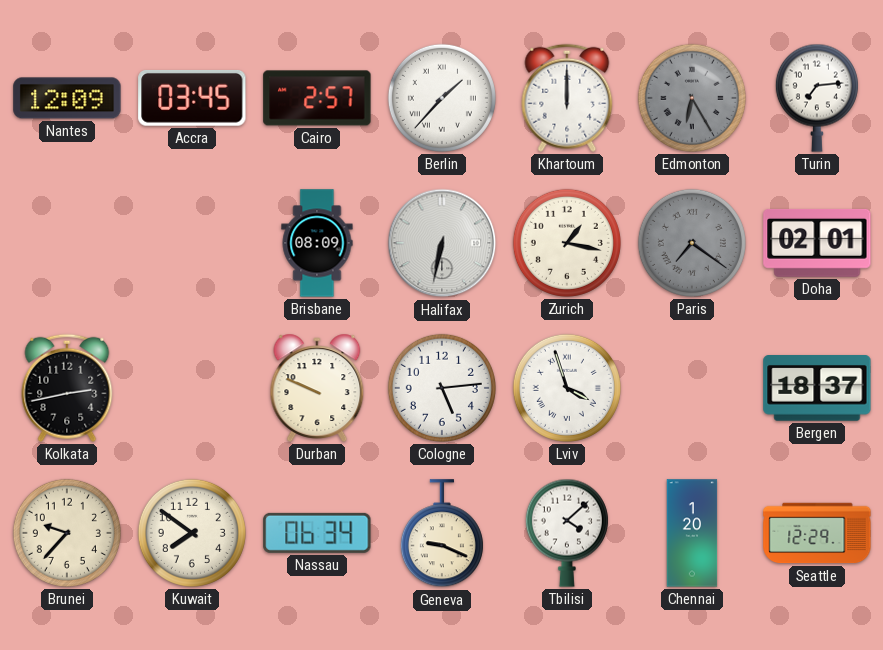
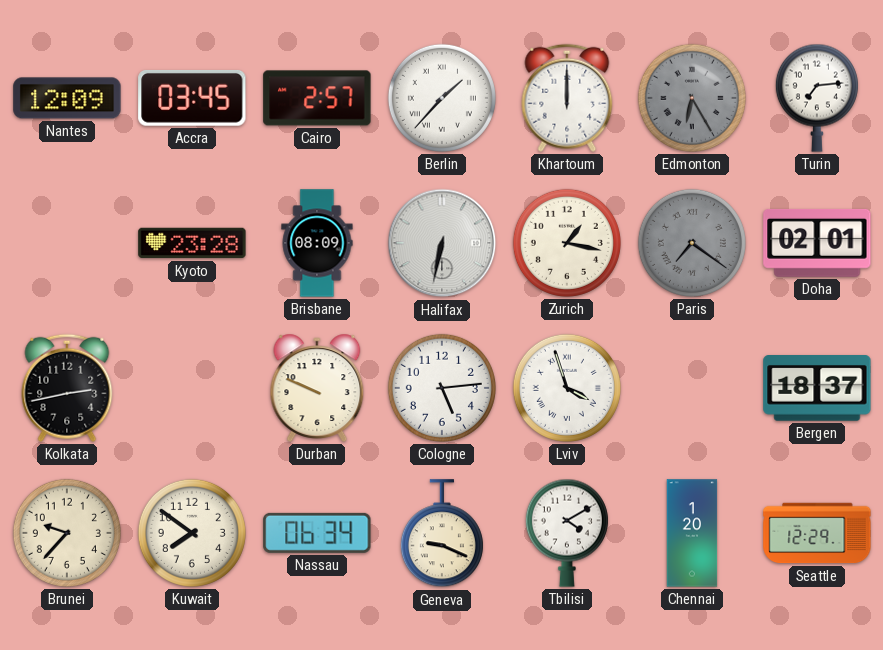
Kyoto: none -> 23:28
Tbilisi: 4:08 -> 4:10
